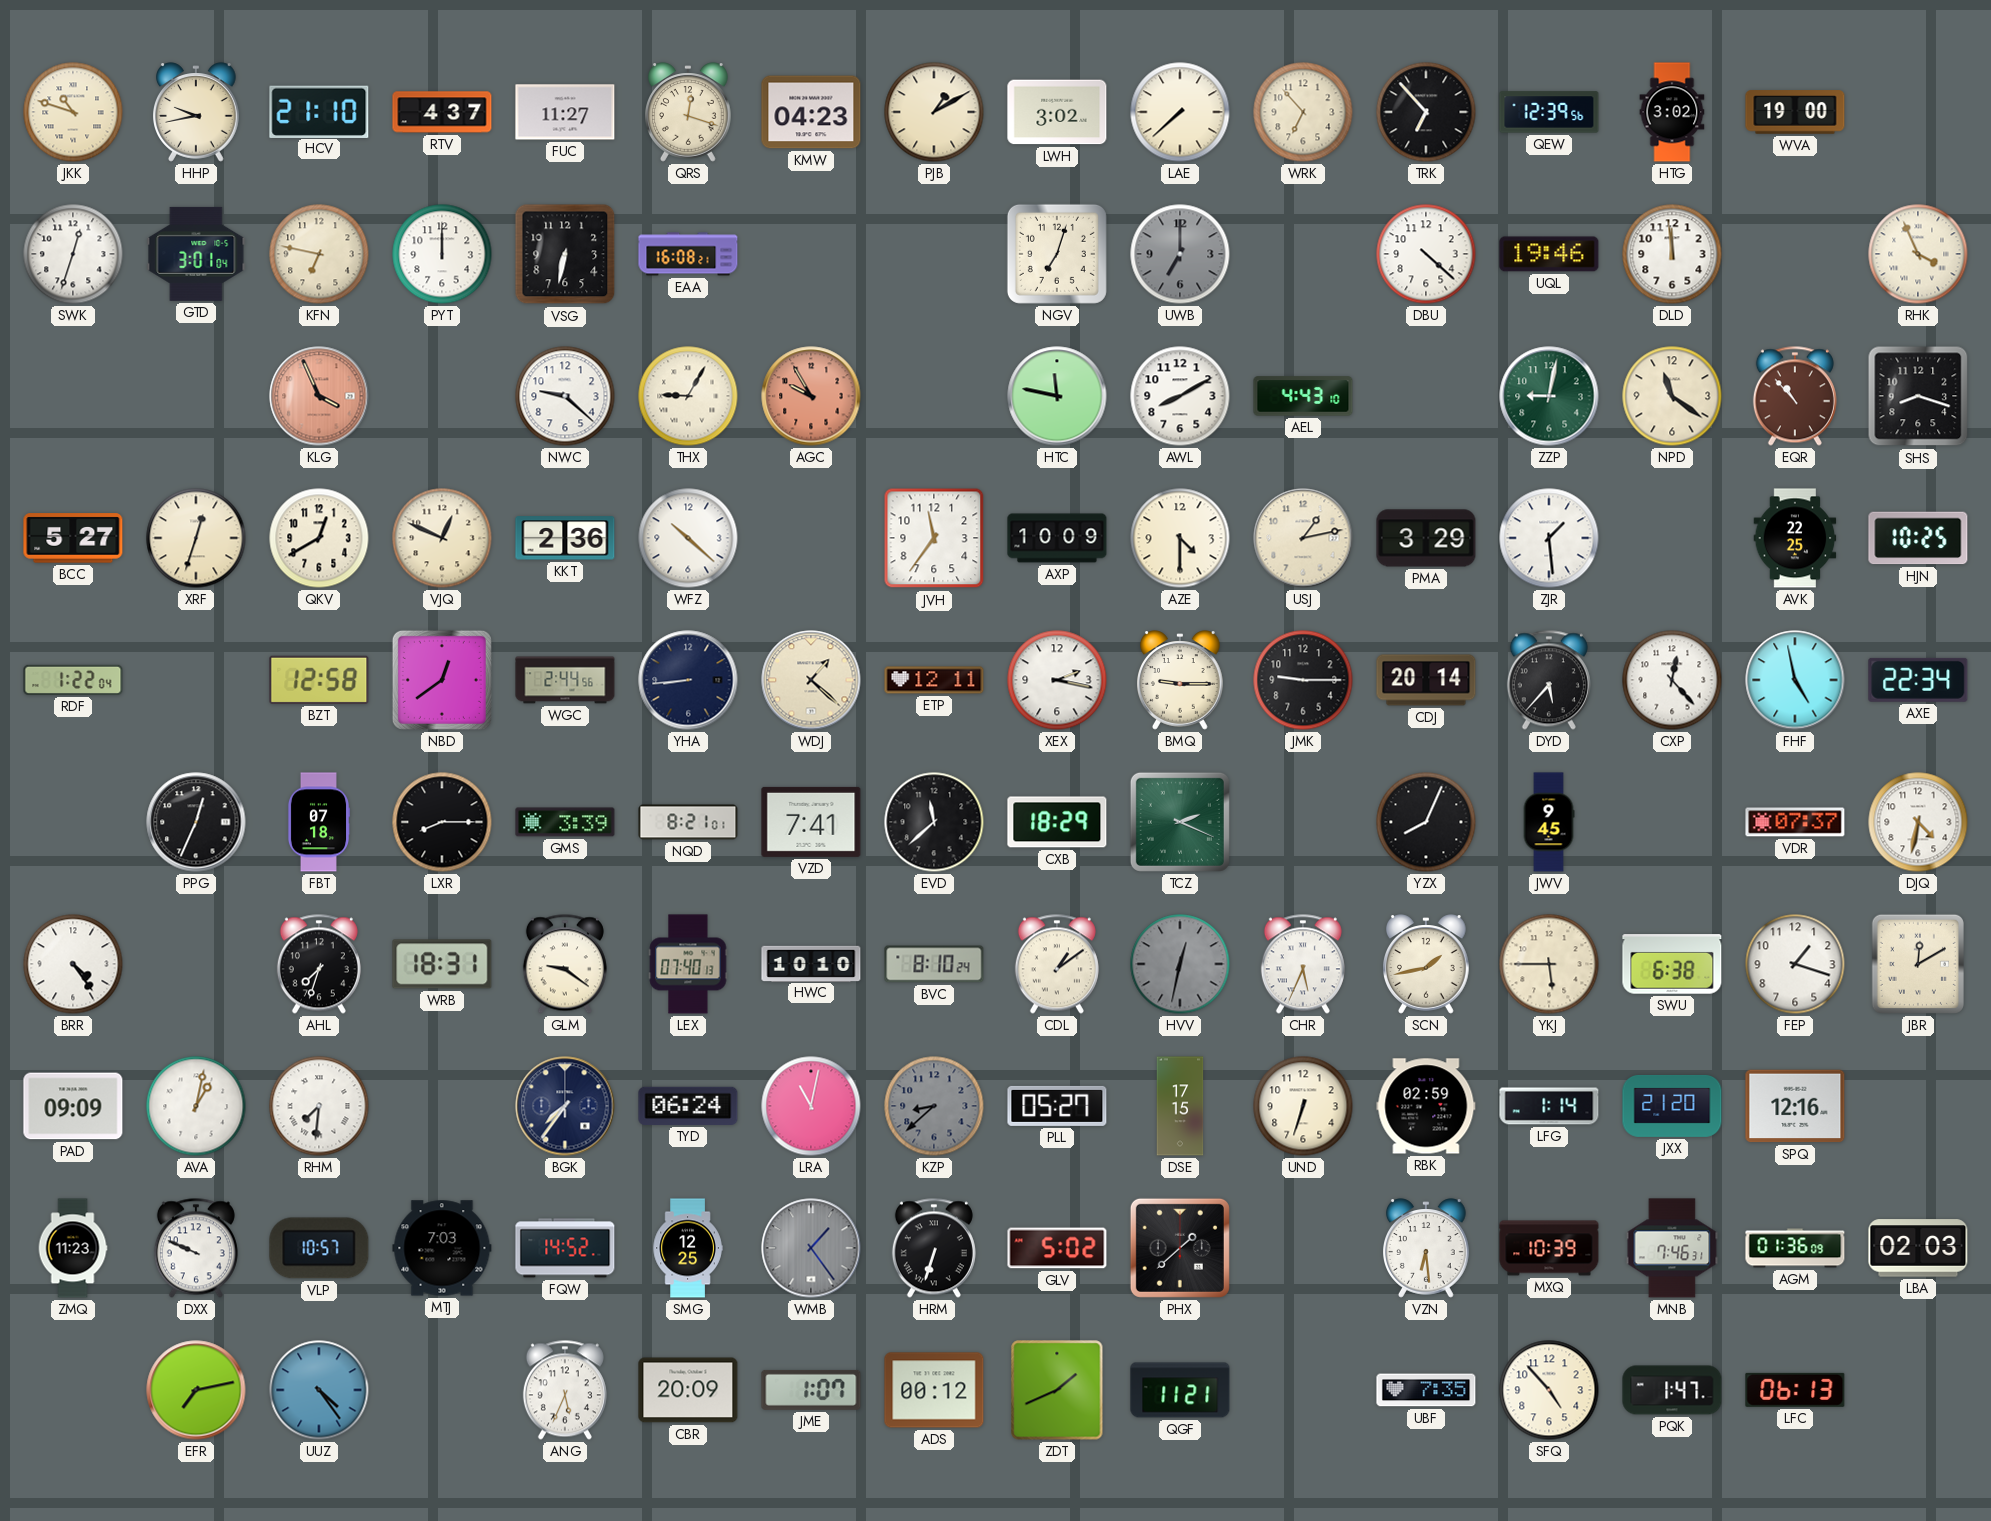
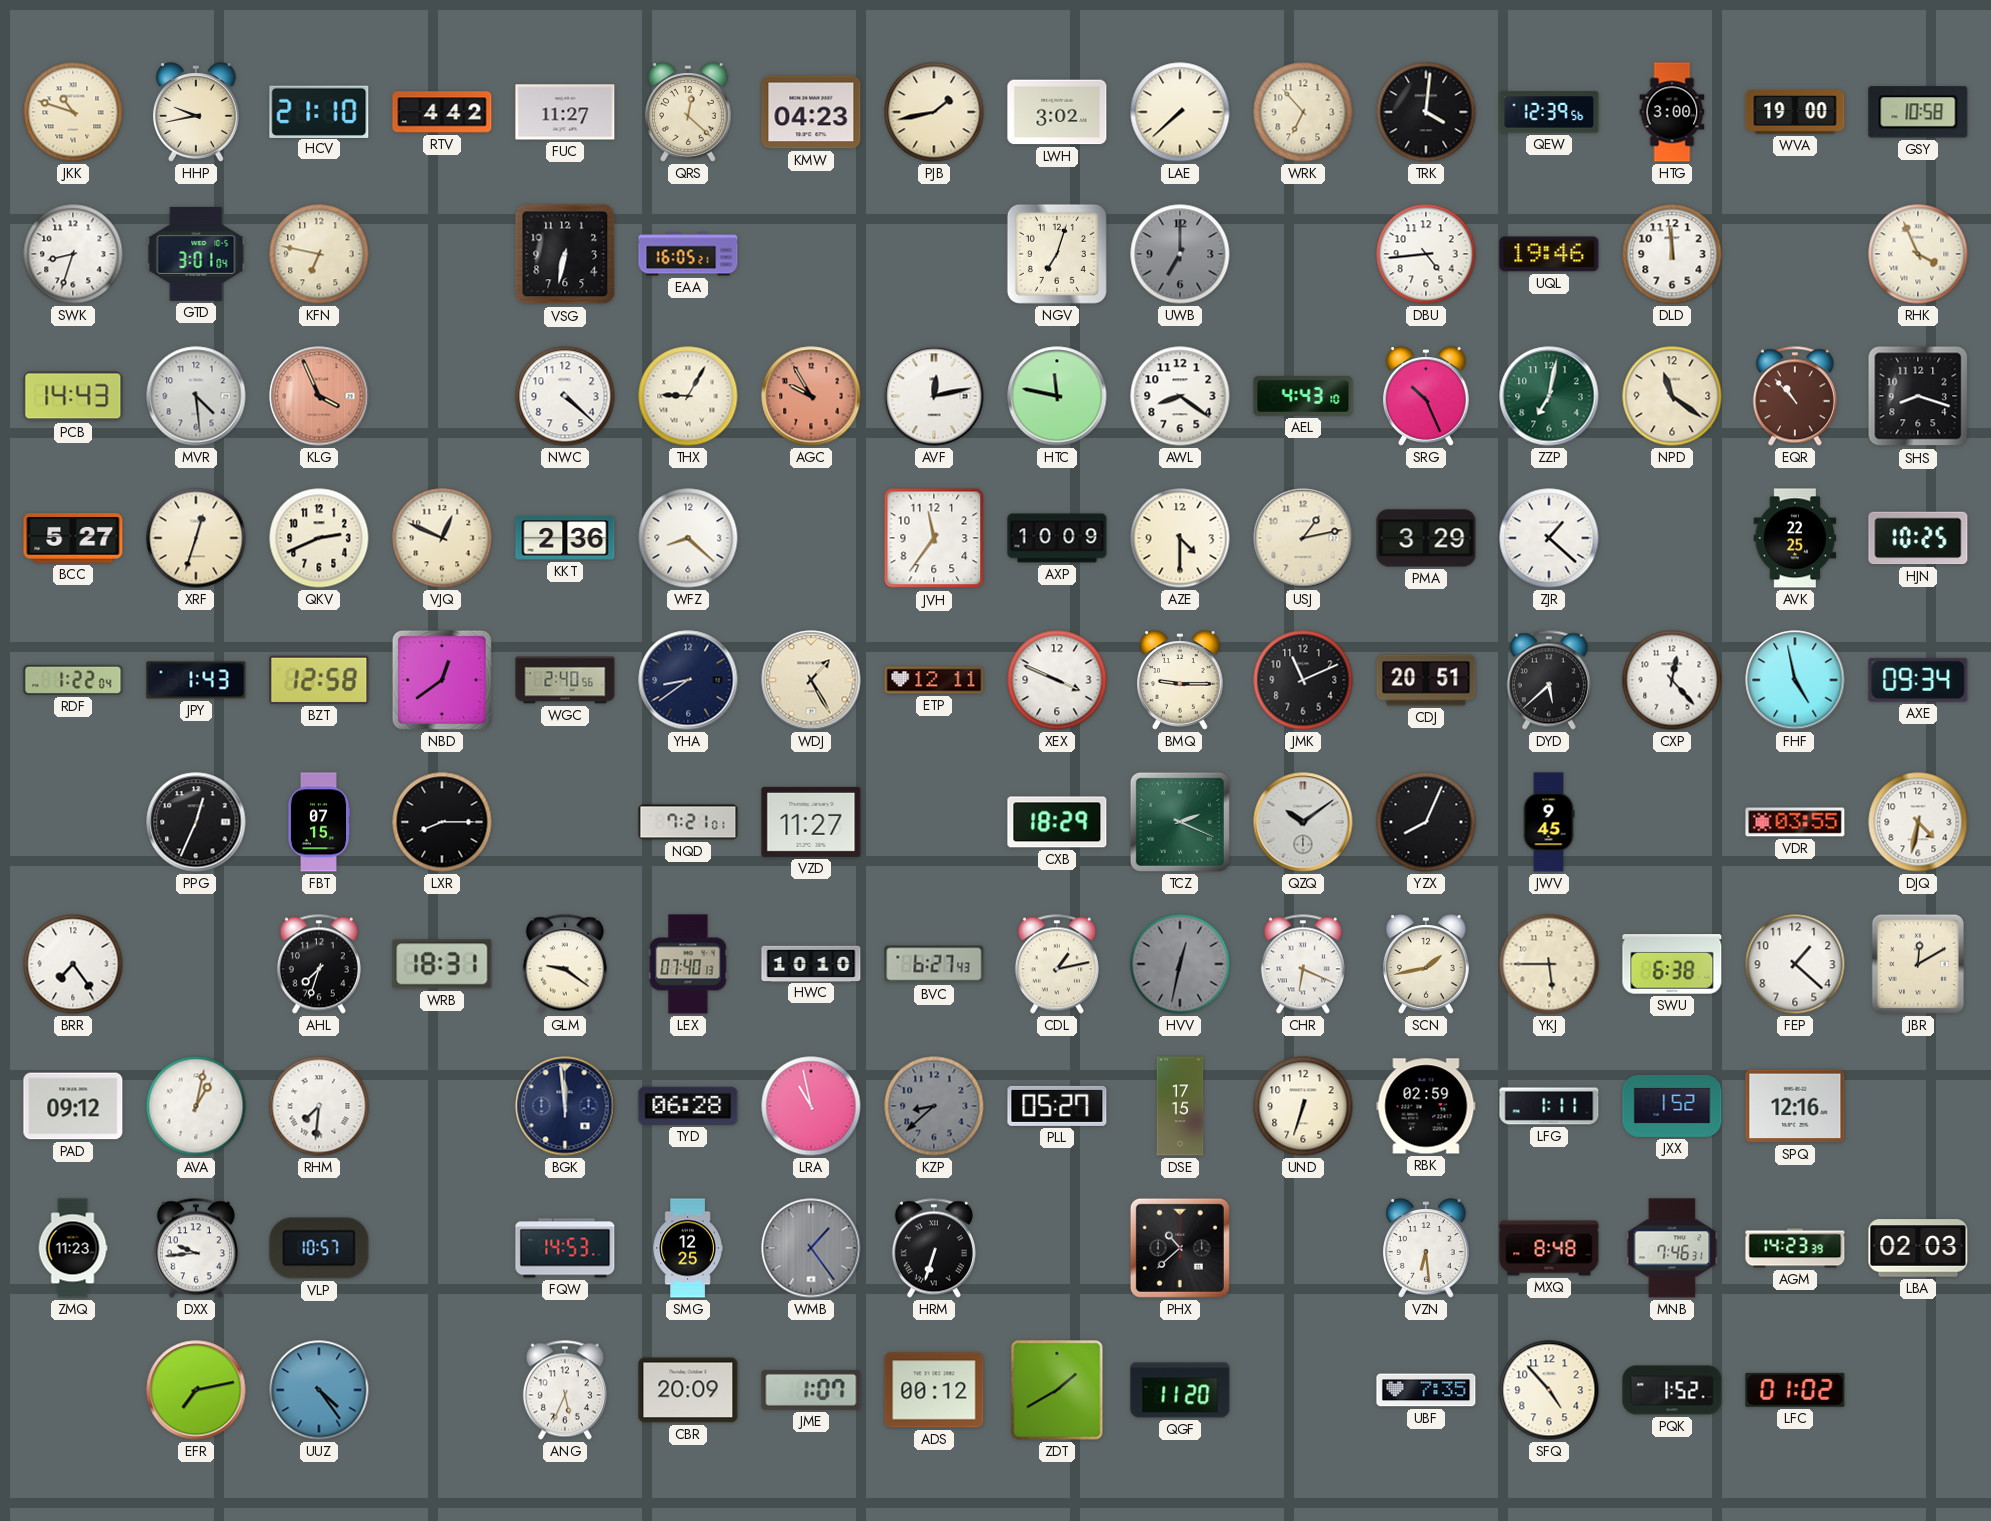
RTV: 4:37 -> 4:42
QRS: 12:18 -> 12:22
PJB: 1:10 -> 1:43
TRK: 6:53 -> 4:01
HTG: 3:02 -> 3:00
GSY: none -> 10:58
SWK: 12:33 -> 8:33
PYT: 12:00 -> none
EAA: 16:08 -> 16:05
DBU: 4:22 -> 4:44
PCB: none -> 14:43
MVR: none -> 4:29
NWC: 9:22 -> 4:22
AVF: none -> 12:13
AWL: 8:10 -> 8:21
SRG: none -> 10:26
ZZP: 9:02 -> 7:02
QKV: 12:40 -> 2:41
WFZ: 10:22 -> 8:22
ZJR: 1:29 -> 1:22
JPY: none -> 1:43
WGC: 2:44 -> 2:40
YHA: 8:44 -> 8:39
WDJ: 1:22 -> 1:25
XEX: 2:17 -> 3:49
JMK: 9:15 -> 11:11
CDJ: 20:14 -> 20:51
DYD: 5:37 -> 5:38
AXE: 22:34 -> 09:34
FBT: 07:18 -> 07:15
GMS: 3:39 -> none
NQD: 8:21 -> 7:21
VZD: 7:41 -> 11:27
EVD: 11:38 -> none
QZQ: none -> 10:09
VDR: 07:37 -> 03:55
BRR: 4:24 -> 7:24
BVC: 8:10 -> 6:27
CDL: 1:09 -> 1:13
CHR: 5:34 -> 6:19
FEP: 1:18 -> 1:22
PAD: 09:09 -> 09:12
BGK: 7:36 -> 11:59
TYD: 06:24 -> 06:28
LRA: 11:02 -> 10:58
LFG: 1:14 -> 1:11
JXX: 21:20 -> 1:52
DXX: 9:49 -> 9:44
MTJ: 7:03 -> none
FQW: 14:52 -> 14:53
GLV: 5:02 -> none
PHX: 1:38 -> 10:38
MXQ: 10:39 -> 8:48
AGM: 01:36 -> 14:23
ZDT: 1:41 -> 1:40
QGF: 11:21 -> 11:20
PQK: 1:47 -> 1:52
LFC: 06:13 -> 01:02
